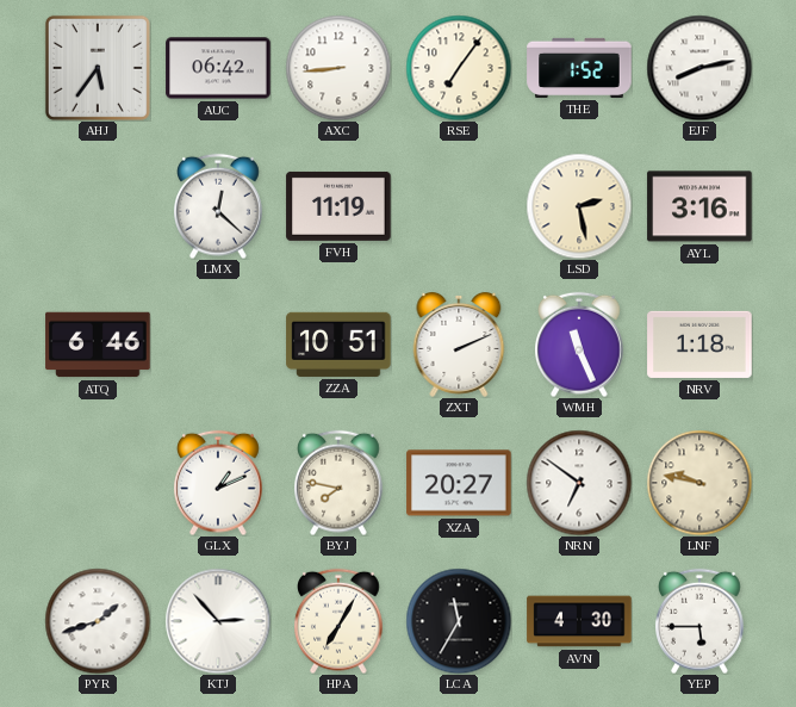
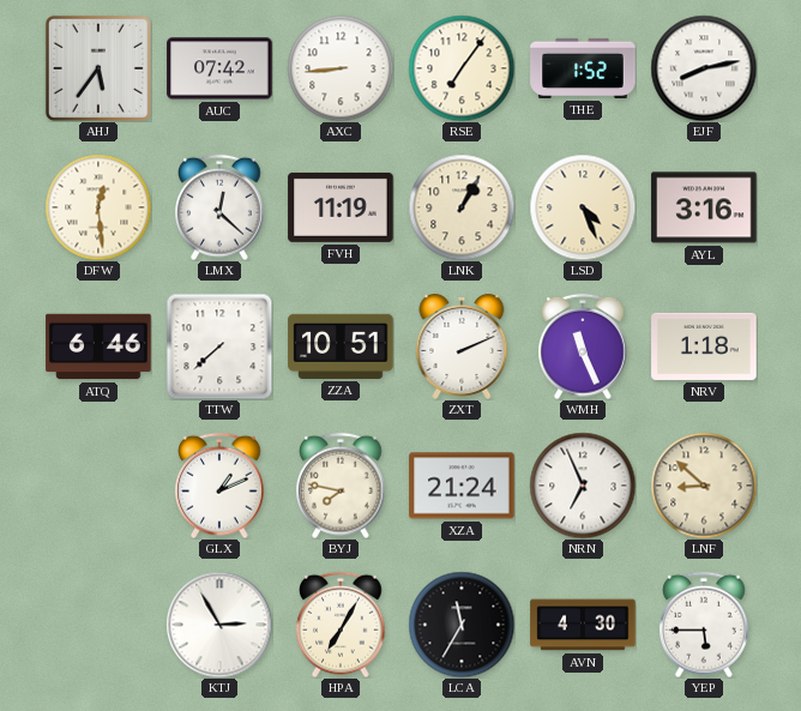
AUC: 06:42 -> 07:42
DFW: none -> 12:29
LNK: none -> 1:05
LSD: 2:28 -> 4:26
TTW: none -> 7:38
XZA: 20:27 -> 21:24
NRN: 6:51 -> 6:56
LNF: 9:47 -> 8:52
PYR: 1:42 -> none
KTJ: 2:53 -> 2:55
